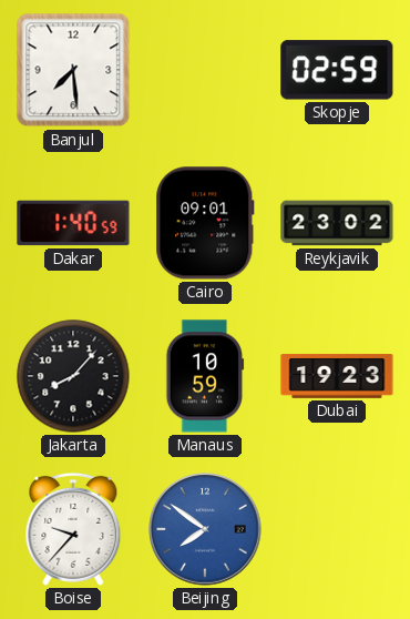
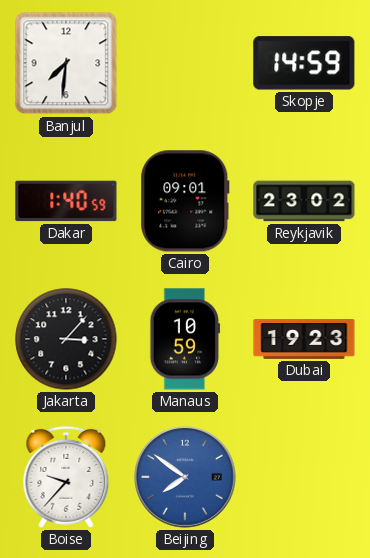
Banjul: 7:29 -> 7:31
Skopje: 02:59 -> 14:59
Jakarta: 8:07 -> 3:07
